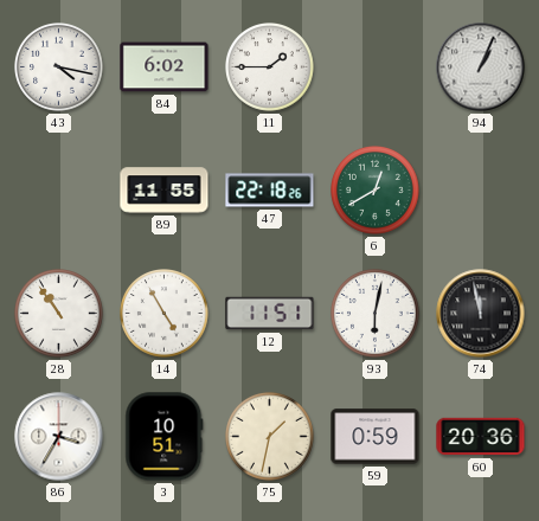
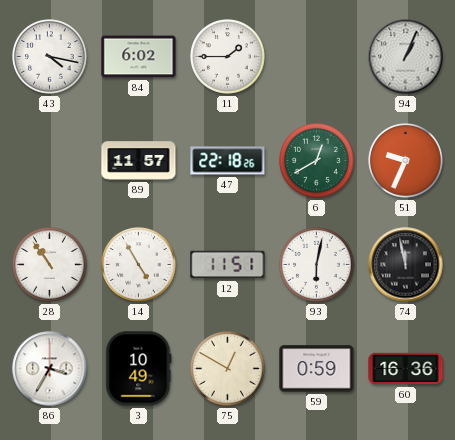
89: 11:55 -> 11:57
51: none -> 9:34
3: 10:51 -> 10:49
75: 1:32 -> 12:50
60: 20:36 -> 16:36
